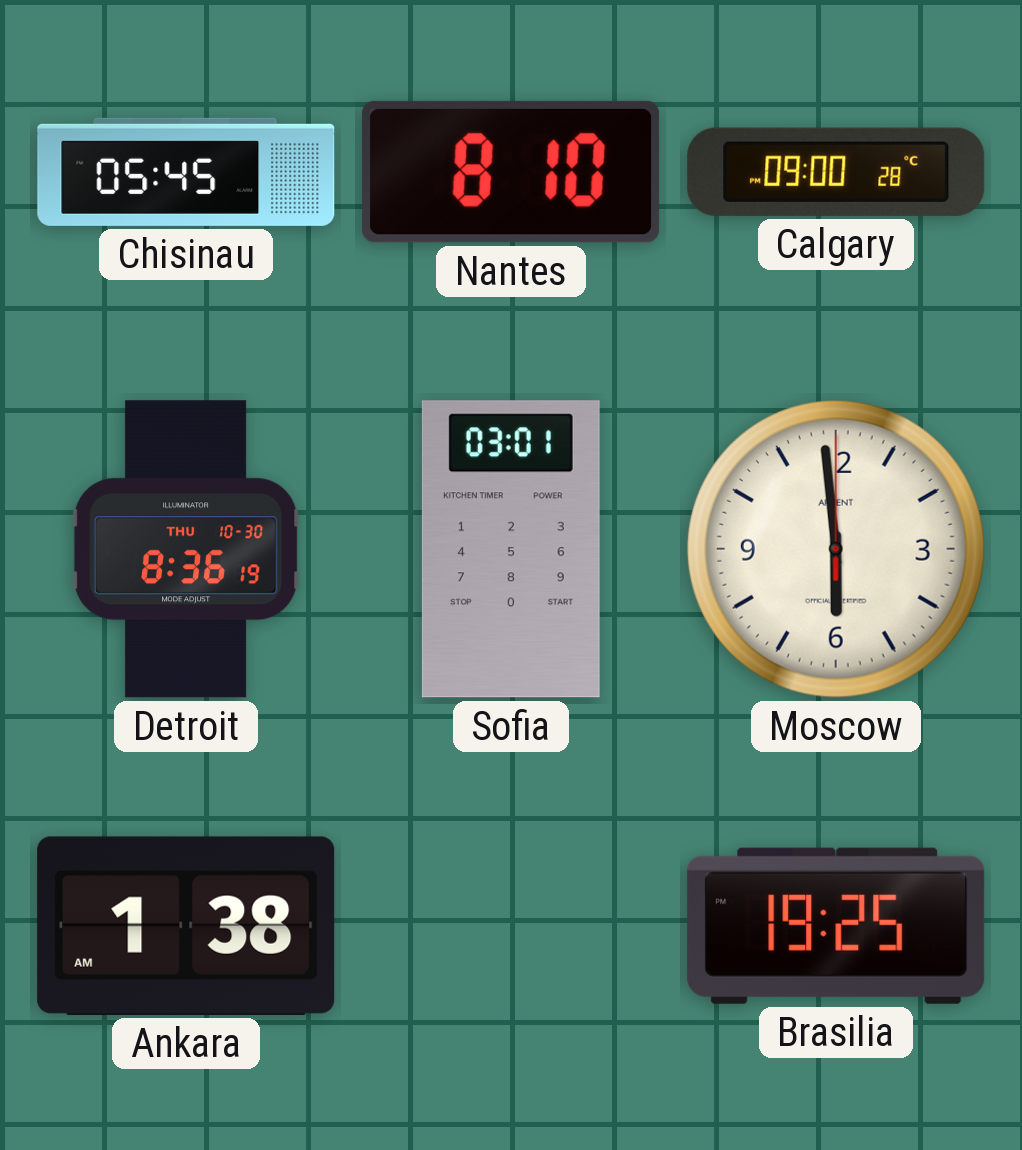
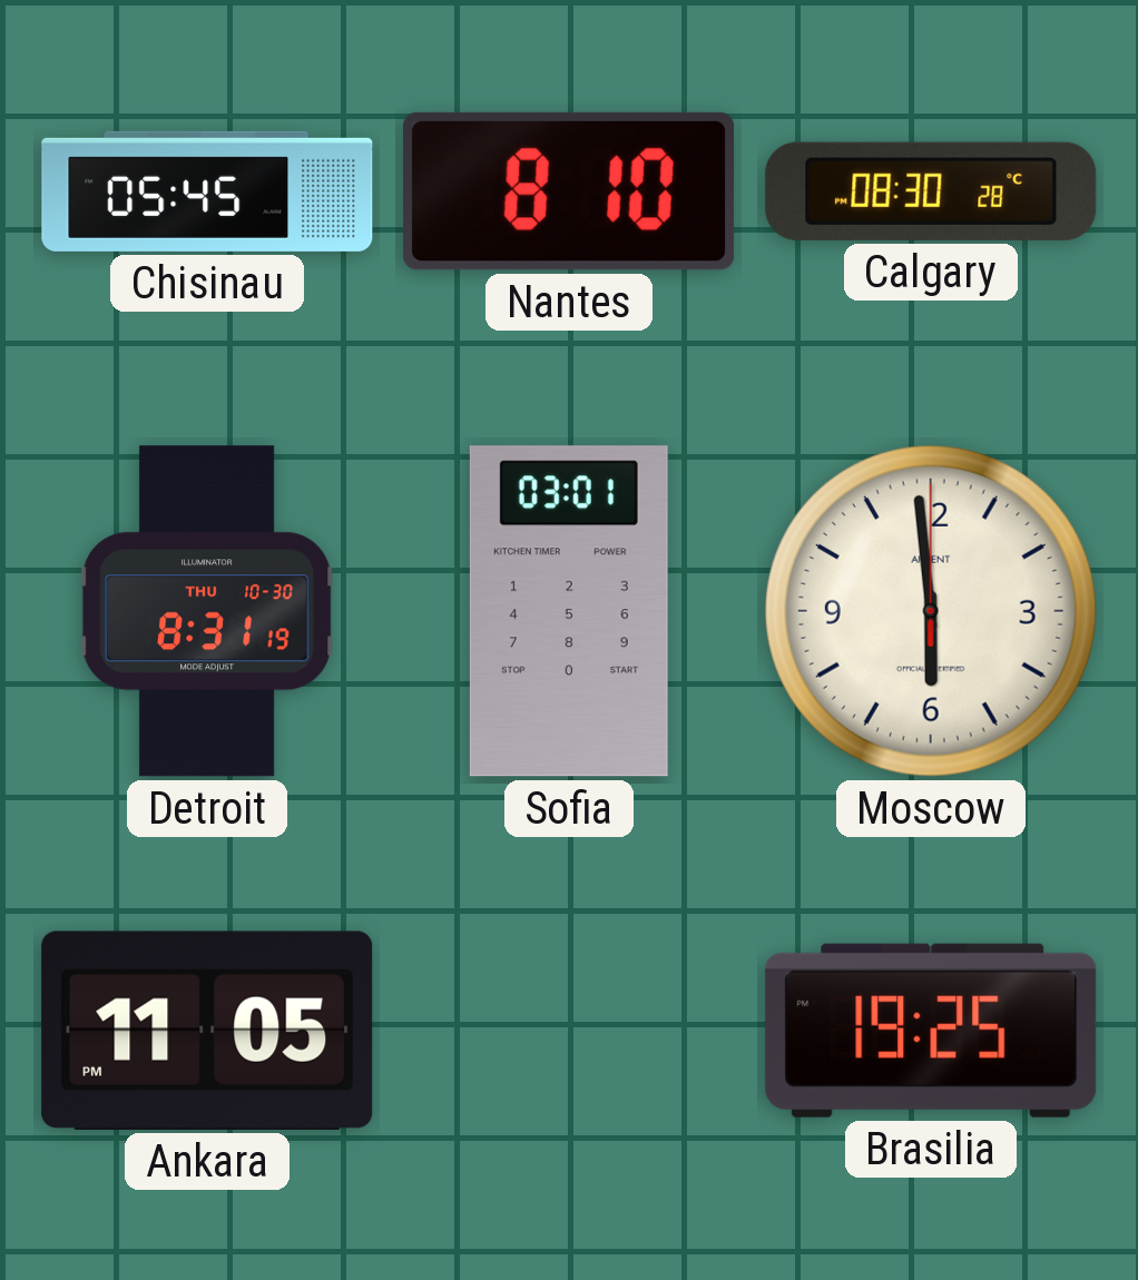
Calgary: 09:00 -> 08:30
Detroit: 8:36 -> 8:31
Ankara: 1:38 -> 11:05
